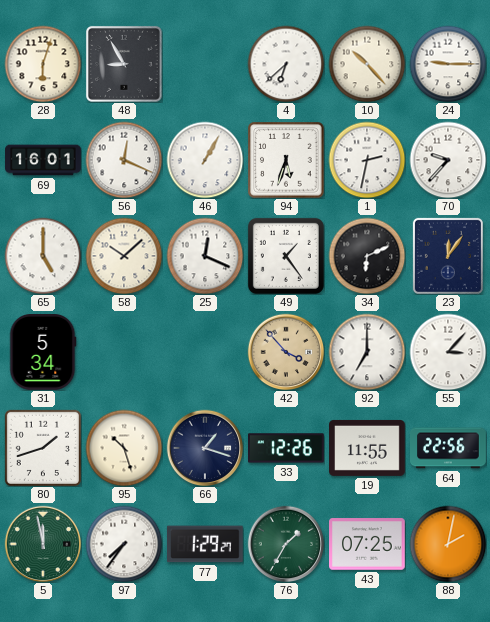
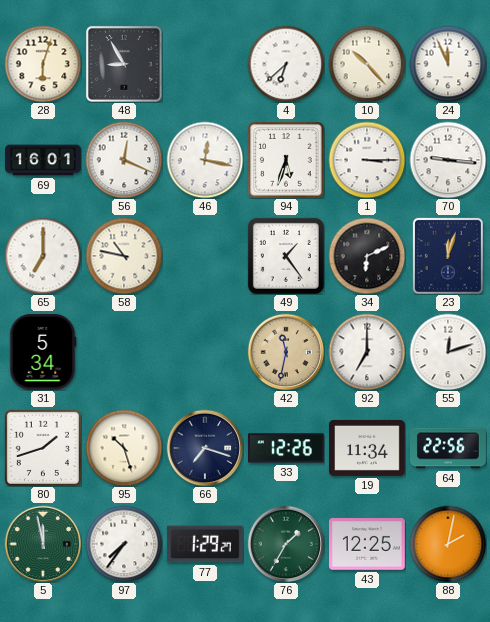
24: 9:15 -> 11:56
46: 1:05 -> 12:17
1: 2:32 -> 3:15
70: 9:37 -> 9:16
65: 5:00 -> 7:00
58: 10:08 -> 10:47
25: 12:19 -> none
23: 12:06 -> 12:03
42: 3:53 -> 11:32
55: 3:07 -> 12:12
66: 1:18 -> 7:18
19: 11:55 -> 11:34
43: 07:25 -> 12:25
